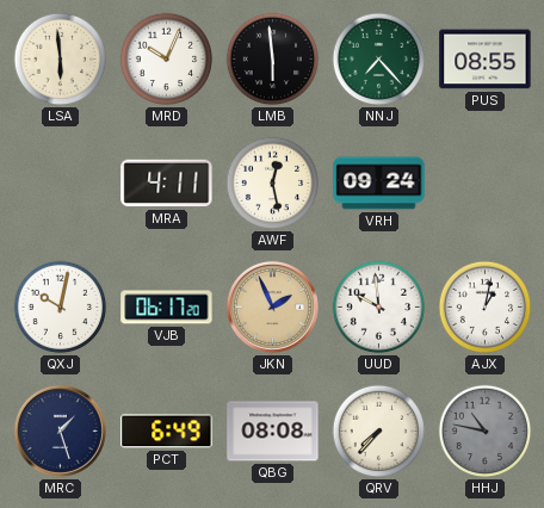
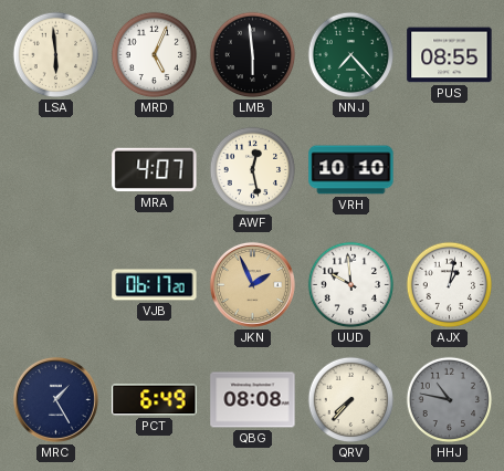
MRD: 10:04 -> 5:04
MRA: 4:11 -> 4:07
VRH: 09:24 -> 10:10
QXJ: 10:02 -> none
MRC: 1:27 -> 1:25
